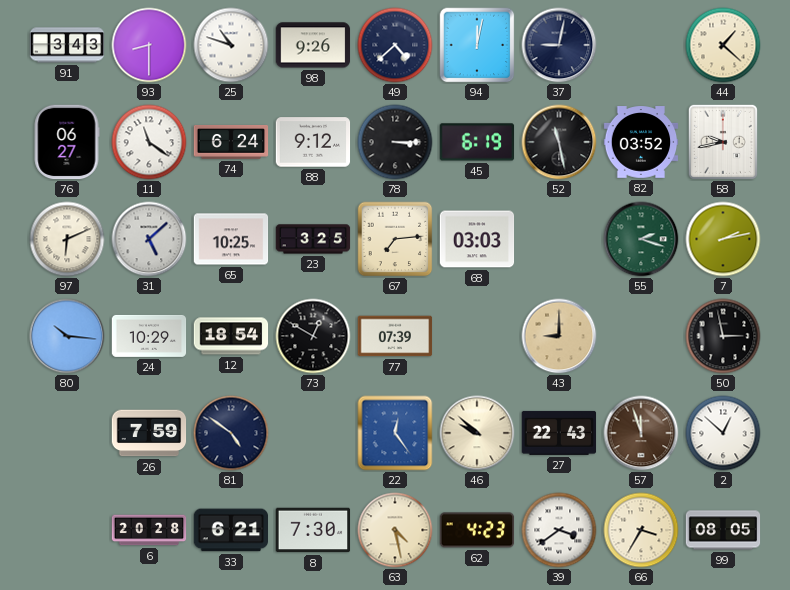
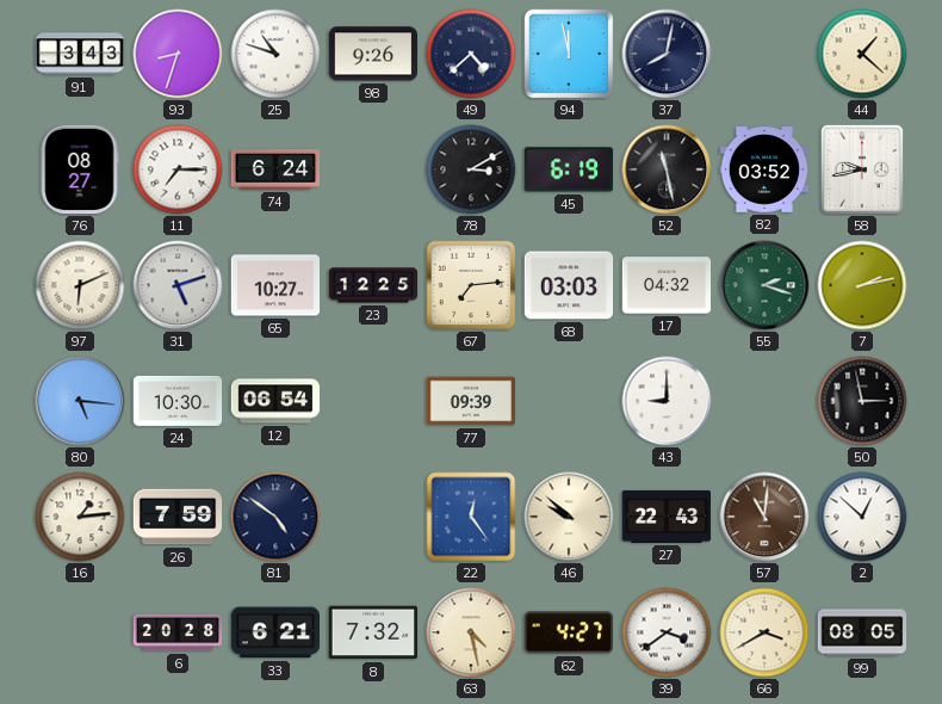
93: 8:30 -> 8:33
94: 12:02 -> 11:58
37: 9:02 -> 8:02
76: 06:27 -> 08:27
11: 11:21 -> 7:15
88: 9:12 -> none
78: 3:15 -> 3:10
31: 5:08 -> 5:12
65: 10:25 -> 10:27
23: 3:25 -> 12:25
17: none -> 04:32
80: 10:16 -> 5:16
24: 10:29 -> 10:30
12: 18:54 -> 06:54
73: 12:50 -> none
77: 07:39 -> 09:39
43 dial: champagne -> white
16: none -> 1:14
57: 11:57 -> 11:01
8: 7:30 -> 7:32
62: 4:23 -> 4:27
66: 3:35 -> 3:40
